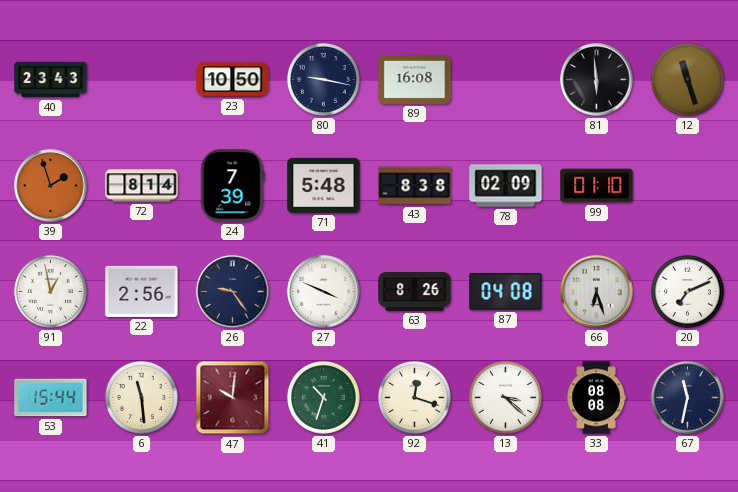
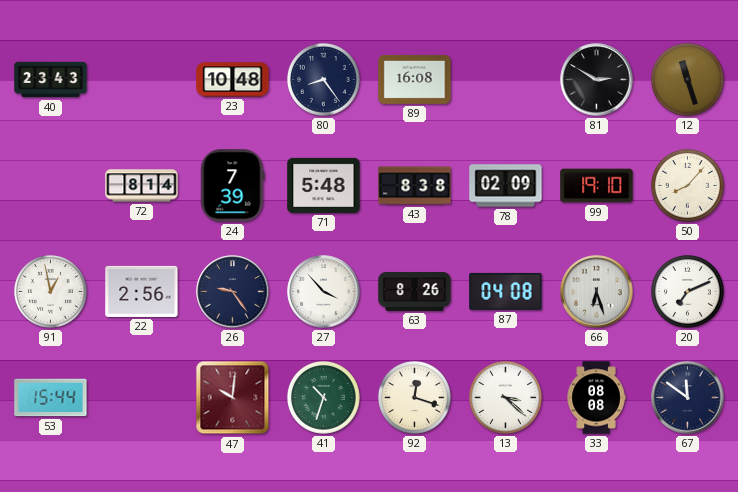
23: 10:50 -> 10:48
80: 9:17 -> 8:24
81: 5:59 -> 2:50
39: 1:57 -> none
99: 01:10 -> 19:10
50: none -> 8:07
27: 3:49 -> 3:53
6: 11:29 -> none
67: 11:32 -> 11:51
